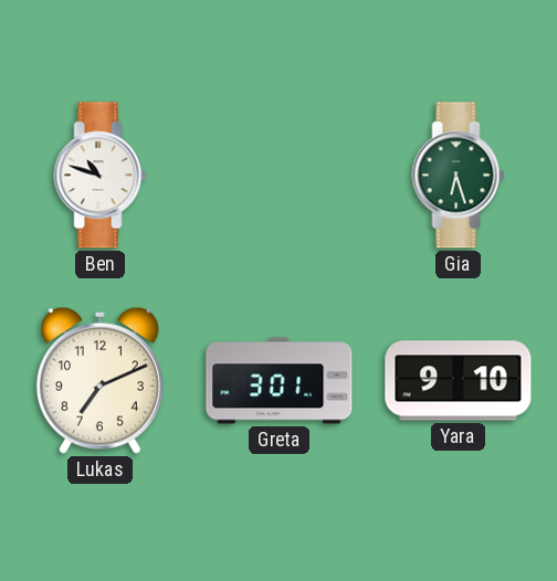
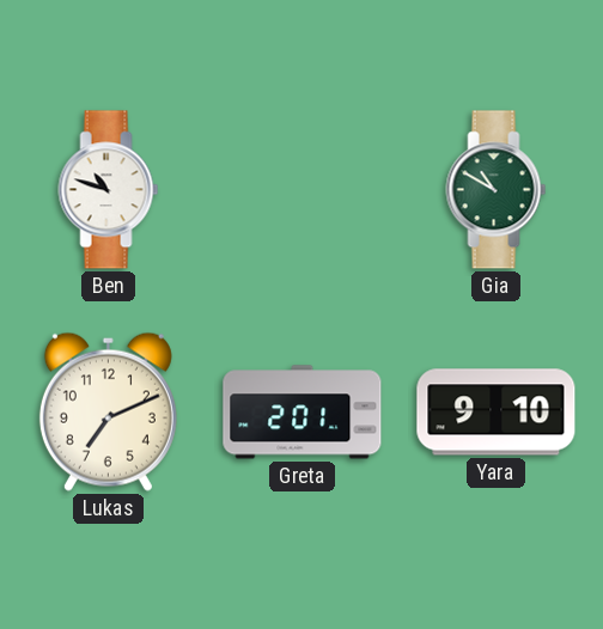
Gia: 6:27 -> 10:50
Greta: 3:01 -> 2:01
